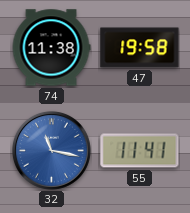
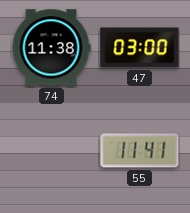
47: 19:58 -> 03:00
32: 11:17 -> none
